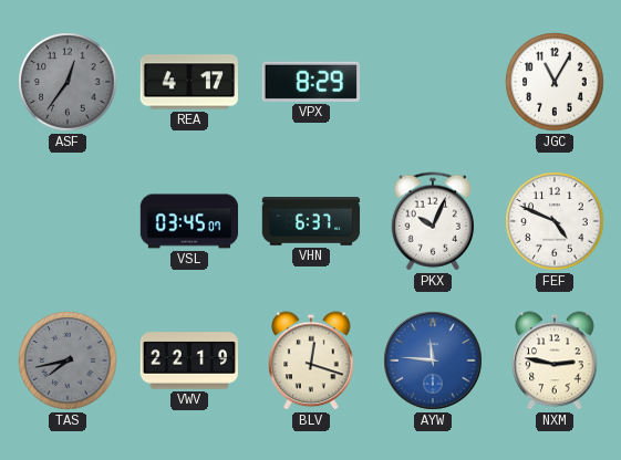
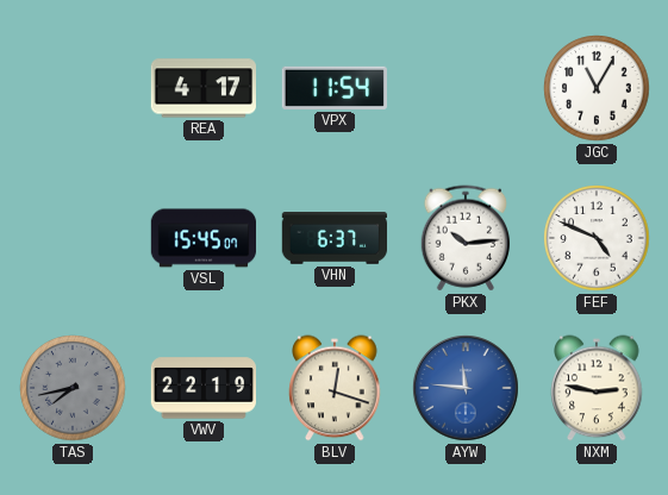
ASF: 12:36 -> none
VPX: 8:29 -> 11:54
VSL: 03:45 -> 15:45
PKX: 10:04 -> 10:14
